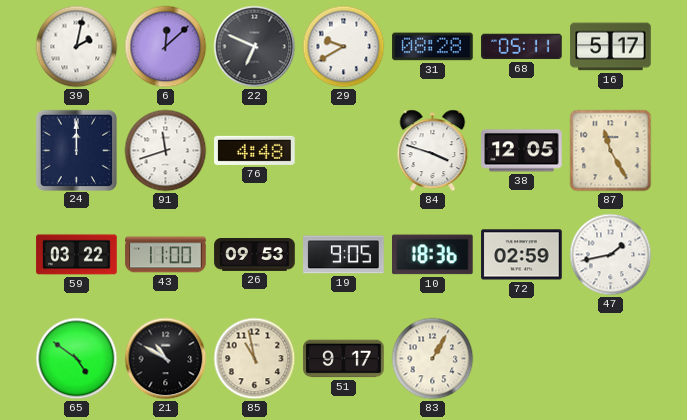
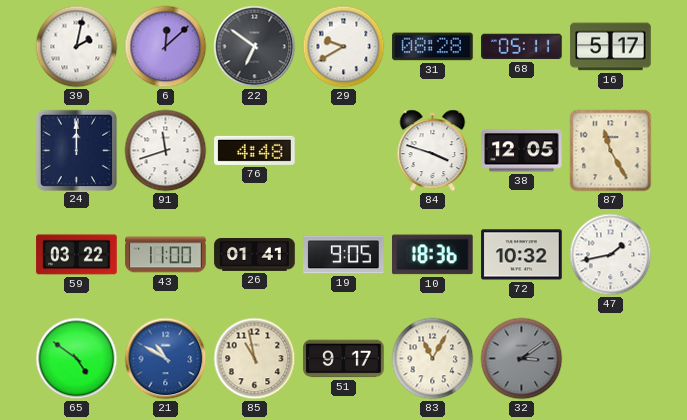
22: 6:49 -> 6:51
26: 09:53 -> 01:41
72: 02:59 -> 10:32
21 dial: black -> blue
83: 1:05 -> 11:05
32: none -> 3:09
